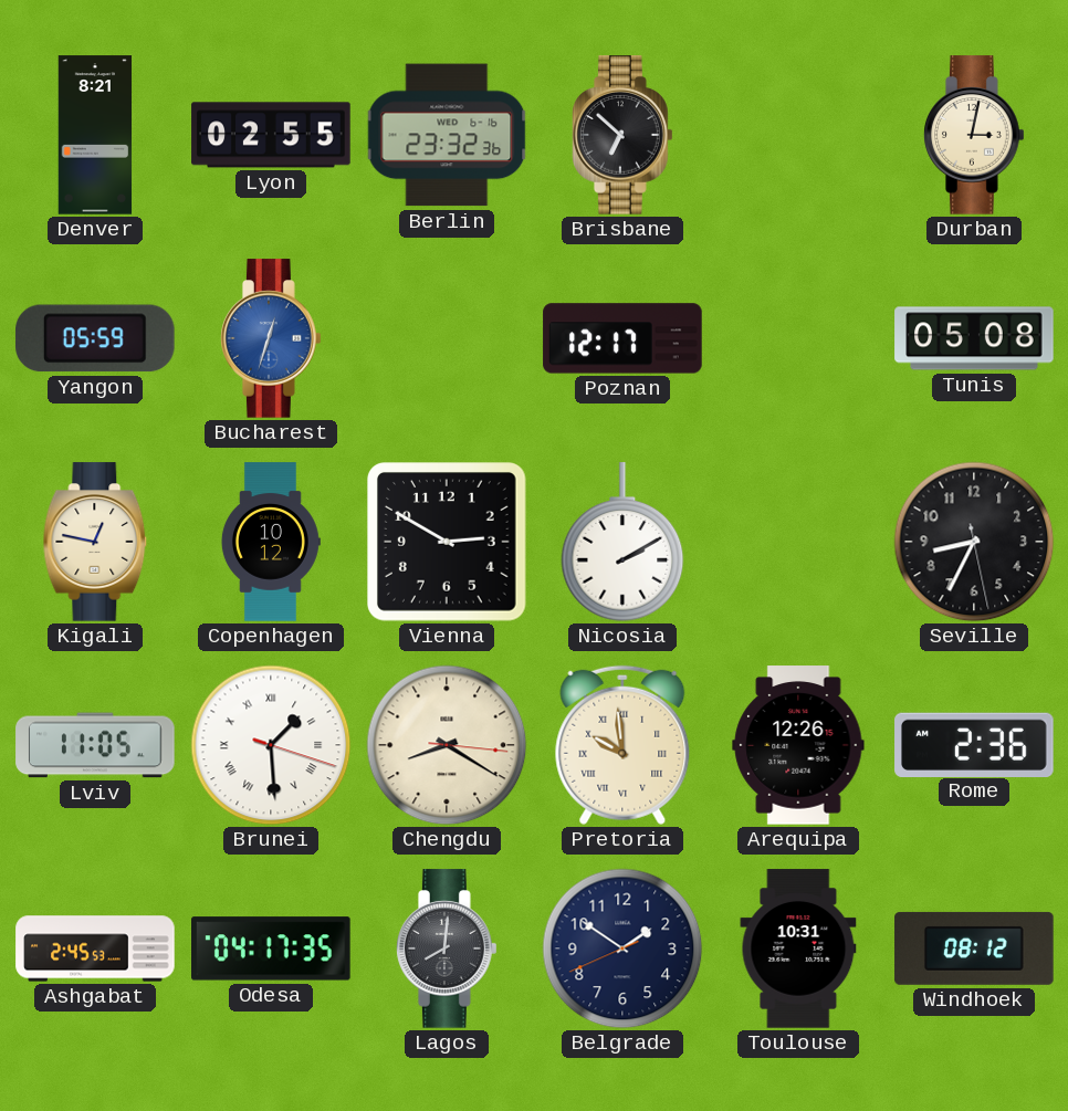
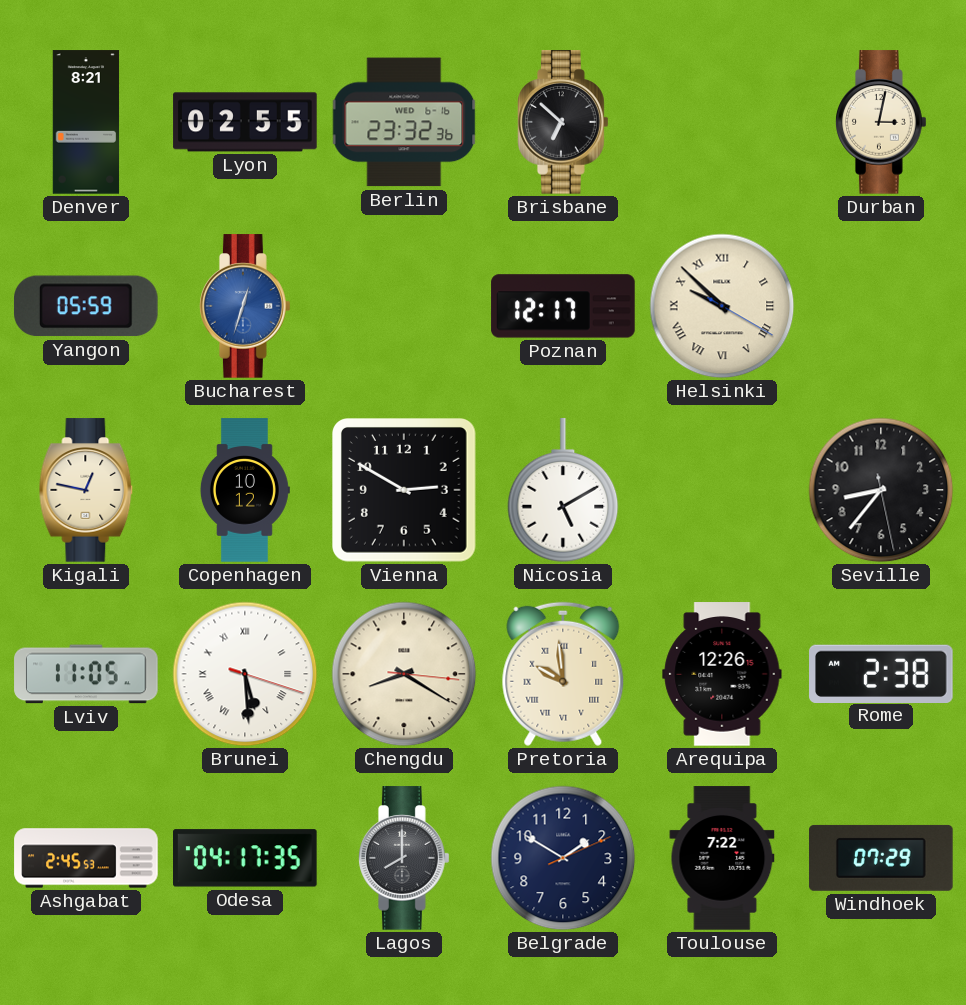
Helsinki: none -> 9:52
Tunis: 05:08 -> none
Nicosia: 2:10 -> 5:10
Seville: 8:34 -> 8:36
Brunei: 1:29 -> 5:29
Rome: 2:36 -> 2:38
Lagos: 8:01 -> 8:00
Belgrade: 1:50:41 -> 1:50:11
Toulouse: 10:31 -> 7:22
Windhoek: 08:12 -> 07:29
